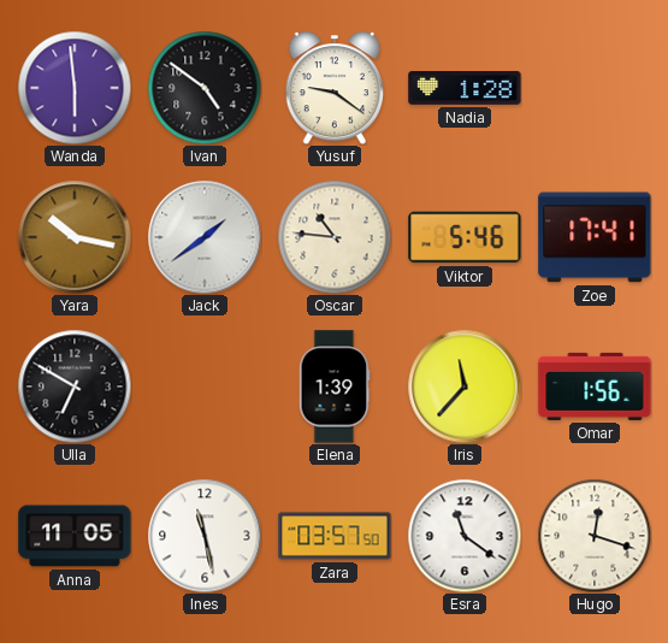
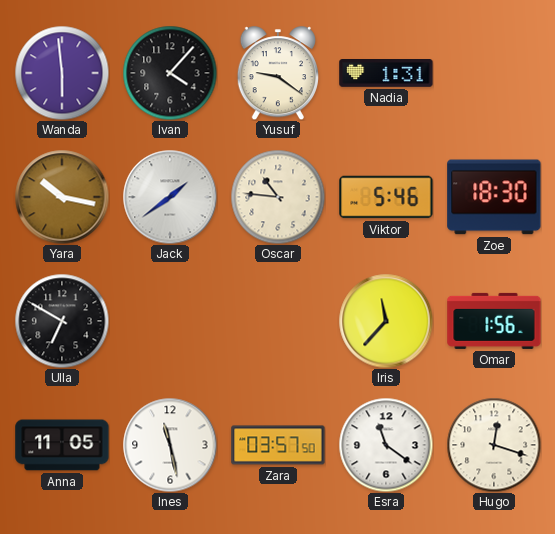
Ivan: 4:51 -> 4:07
Nadia: 1:28 -> 1:31
Zoe: 17:41 -> 18:30
Elena: 1:39 -> none
